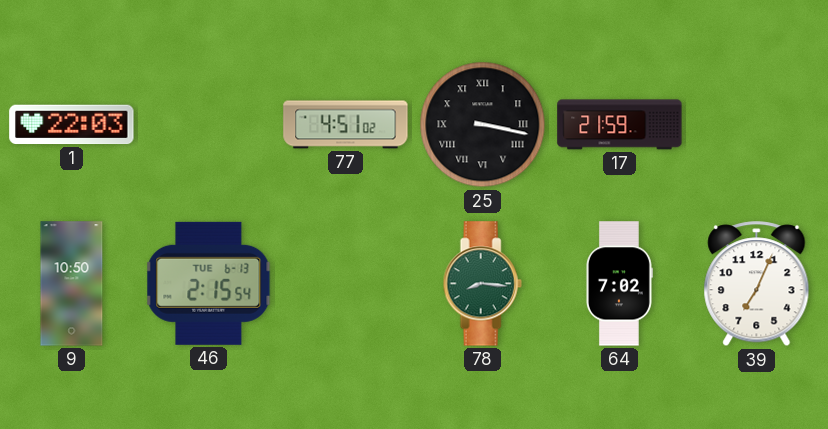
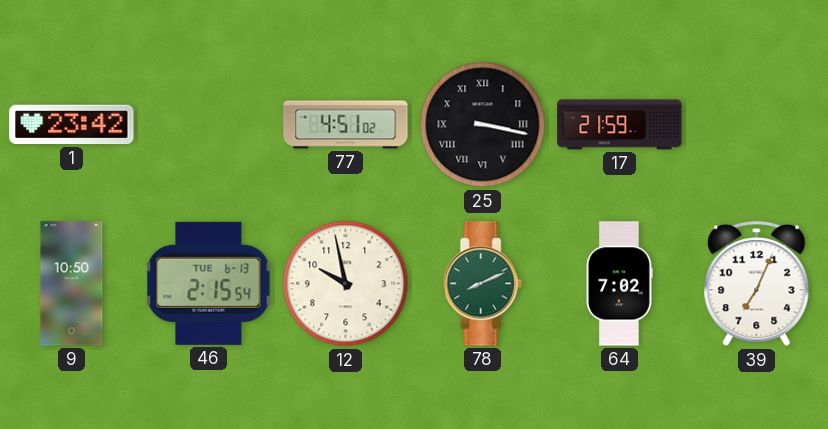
1: 22:03 -> 23:42
12: none -> 9:58
78: 8:16 -> 8:11
